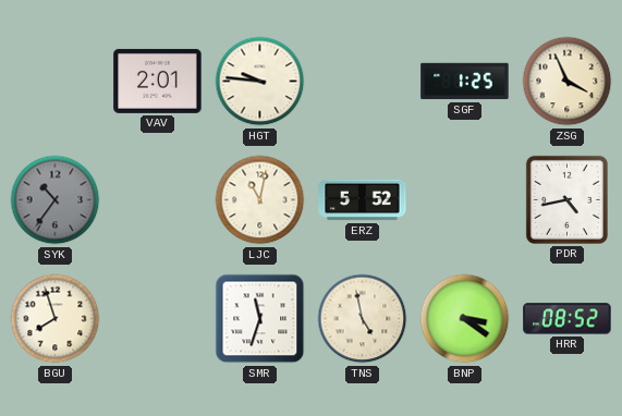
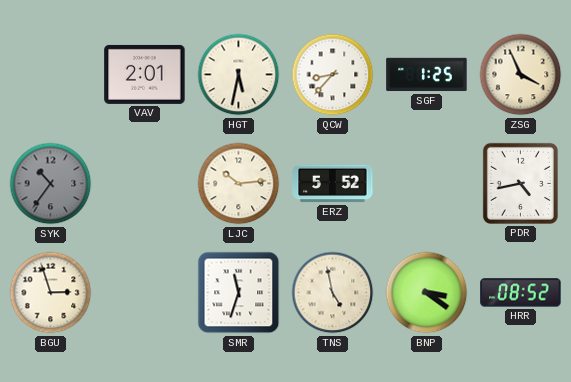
HGT: 9:46 -> 5:32
QCW: none -> 8:37
LJC: 11:02 -> 10:14
BGU: 7:57 -> 2:57
